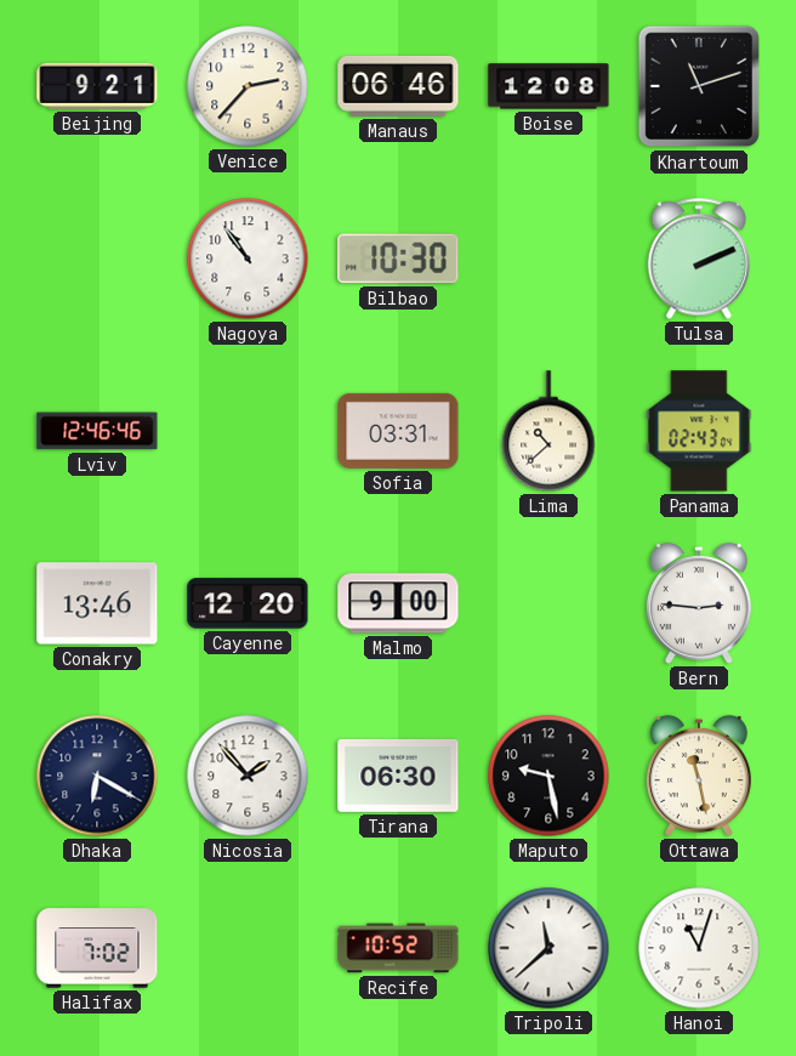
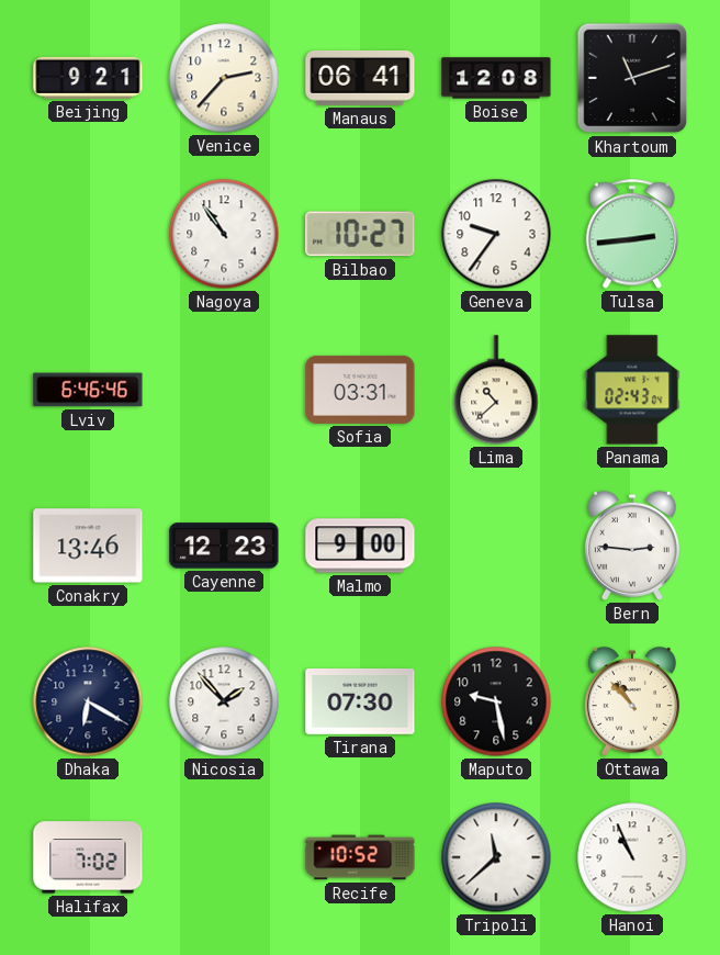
Manaus: 06:46 -> 06:41
Bilbao: 10:30 -> 10:27
Geneva: none -> 9:36
Tulsa: 2:11 -> 2:44
Lviv: 12:46 -> 6:46
Cayenne: 12:20 -> 12:23
Tirana: 06:30 -> 07:30
Ottawa: 11:28 -> 10:53
Hanoi: 11:03 -> 10:56
